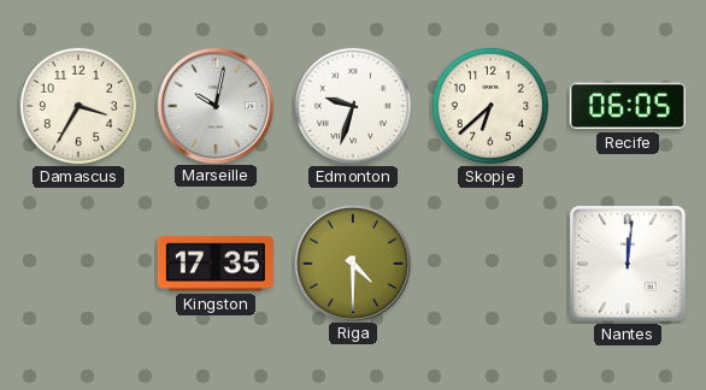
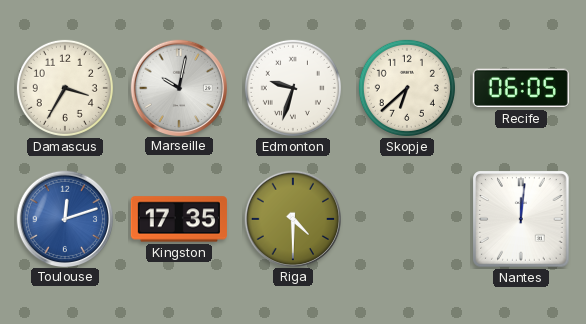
Toulouse: none -> 12:12
